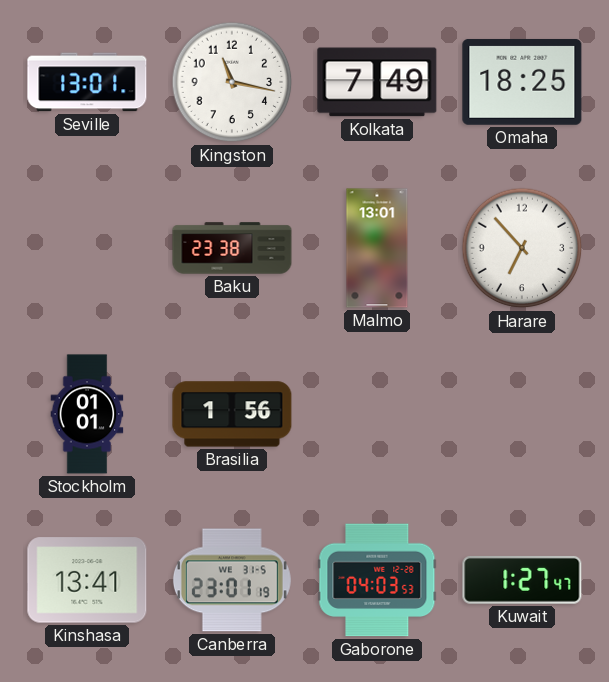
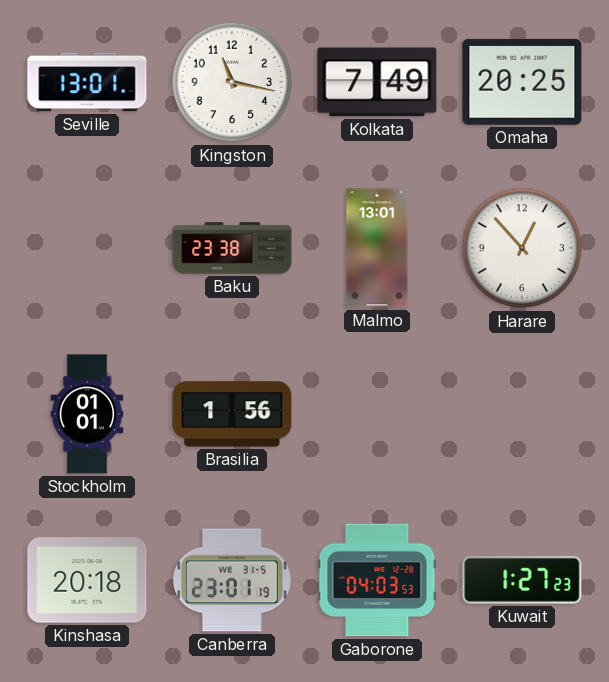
Omaha: 18:25 -> 20:25
Harare: 6:53 -> 12:53
Kinshasa: 13:41 -> 20:18
Kuwait: 1:27:47 -> 1:27:23
